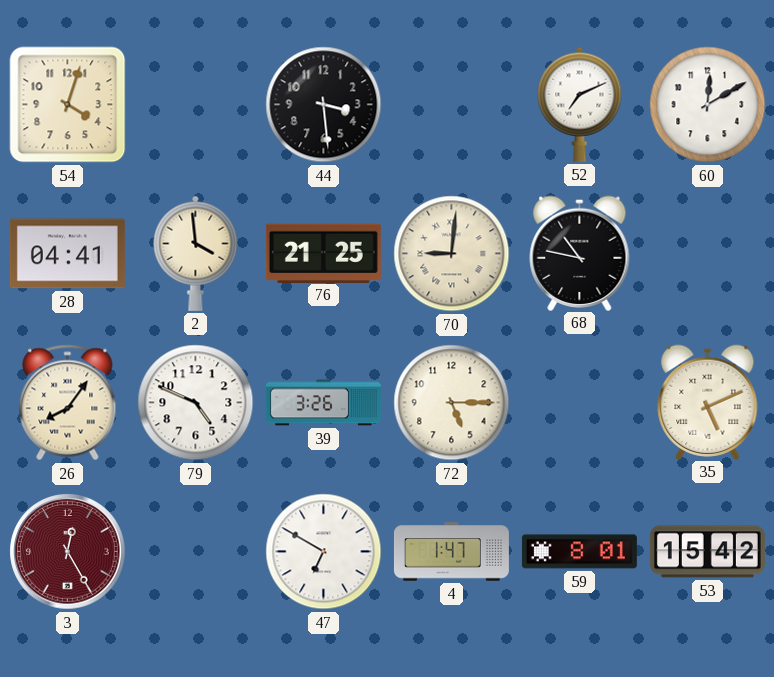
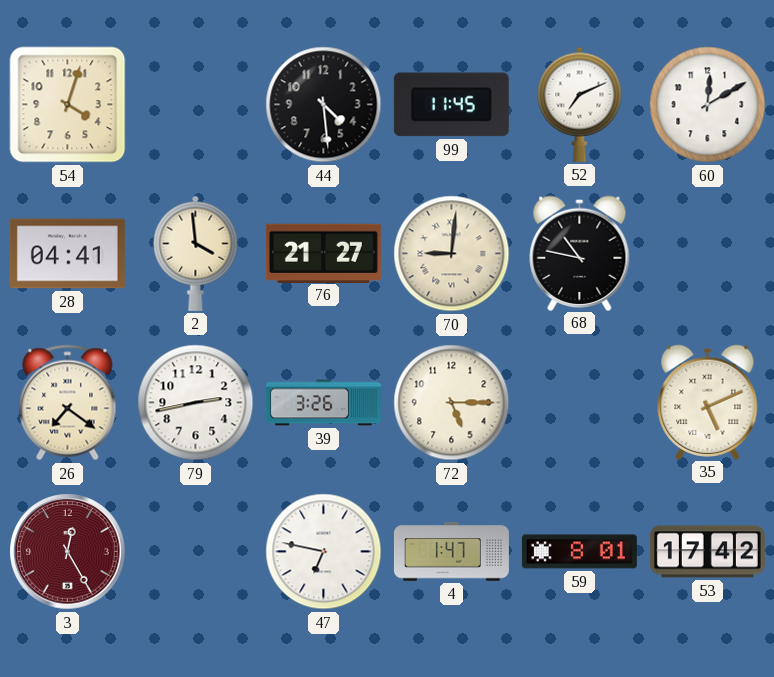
44: 3:29 -> 4:29
99: none -> 11:45
76: 21:25 -> 21:27
26: 8:06 -> 7:21
79: 4:49 -> 2:43
47: 6:50 -> 6:47
53: 15:42 -> 17:42
